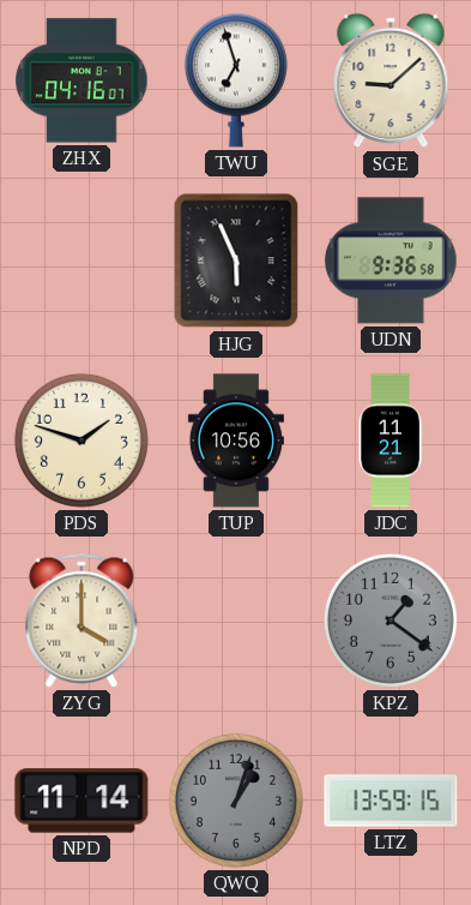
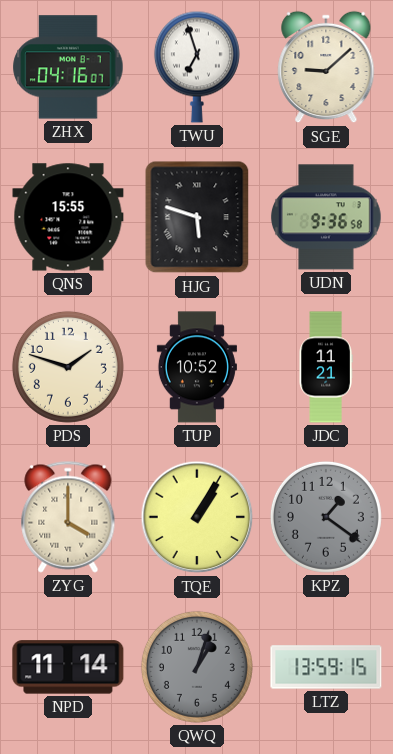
QNS: none -> 15:55
HJG: 5:56 -> 5:48
TUP: 10:56 -> 10:52
TQE: none -> 1:05
